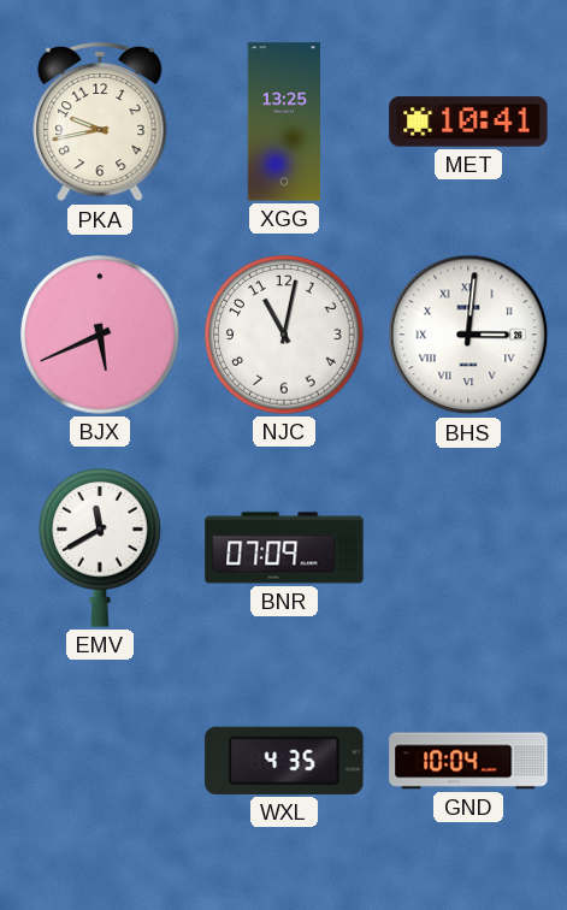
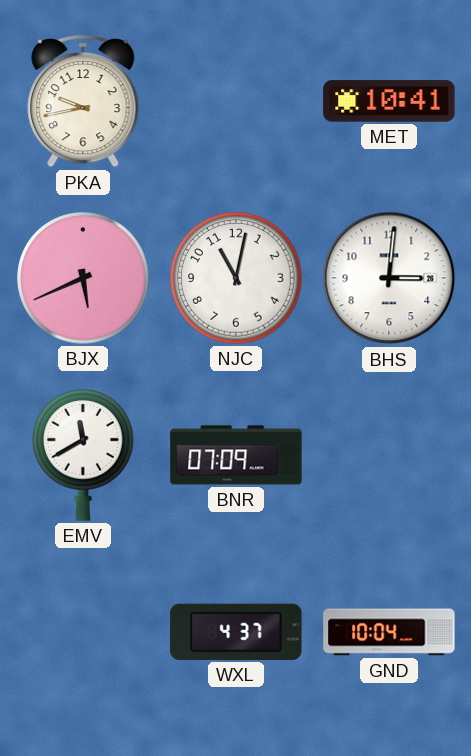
XGG: 13:25 -> none
BHS numerals: Roman -> Arabic
WXL: 4:35 -> 4:37
